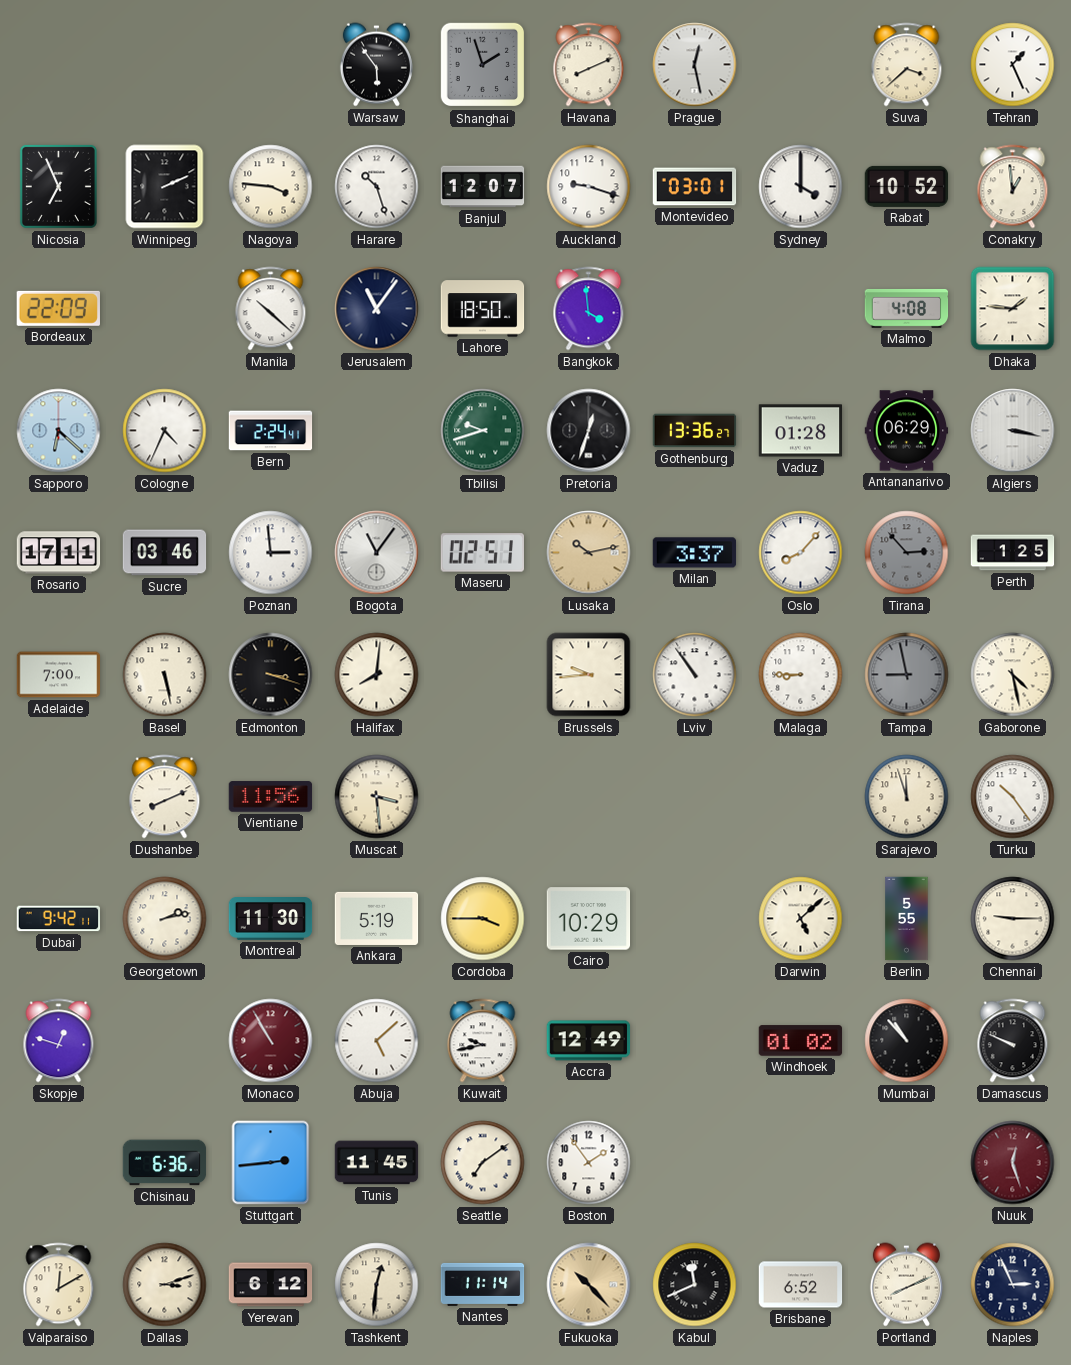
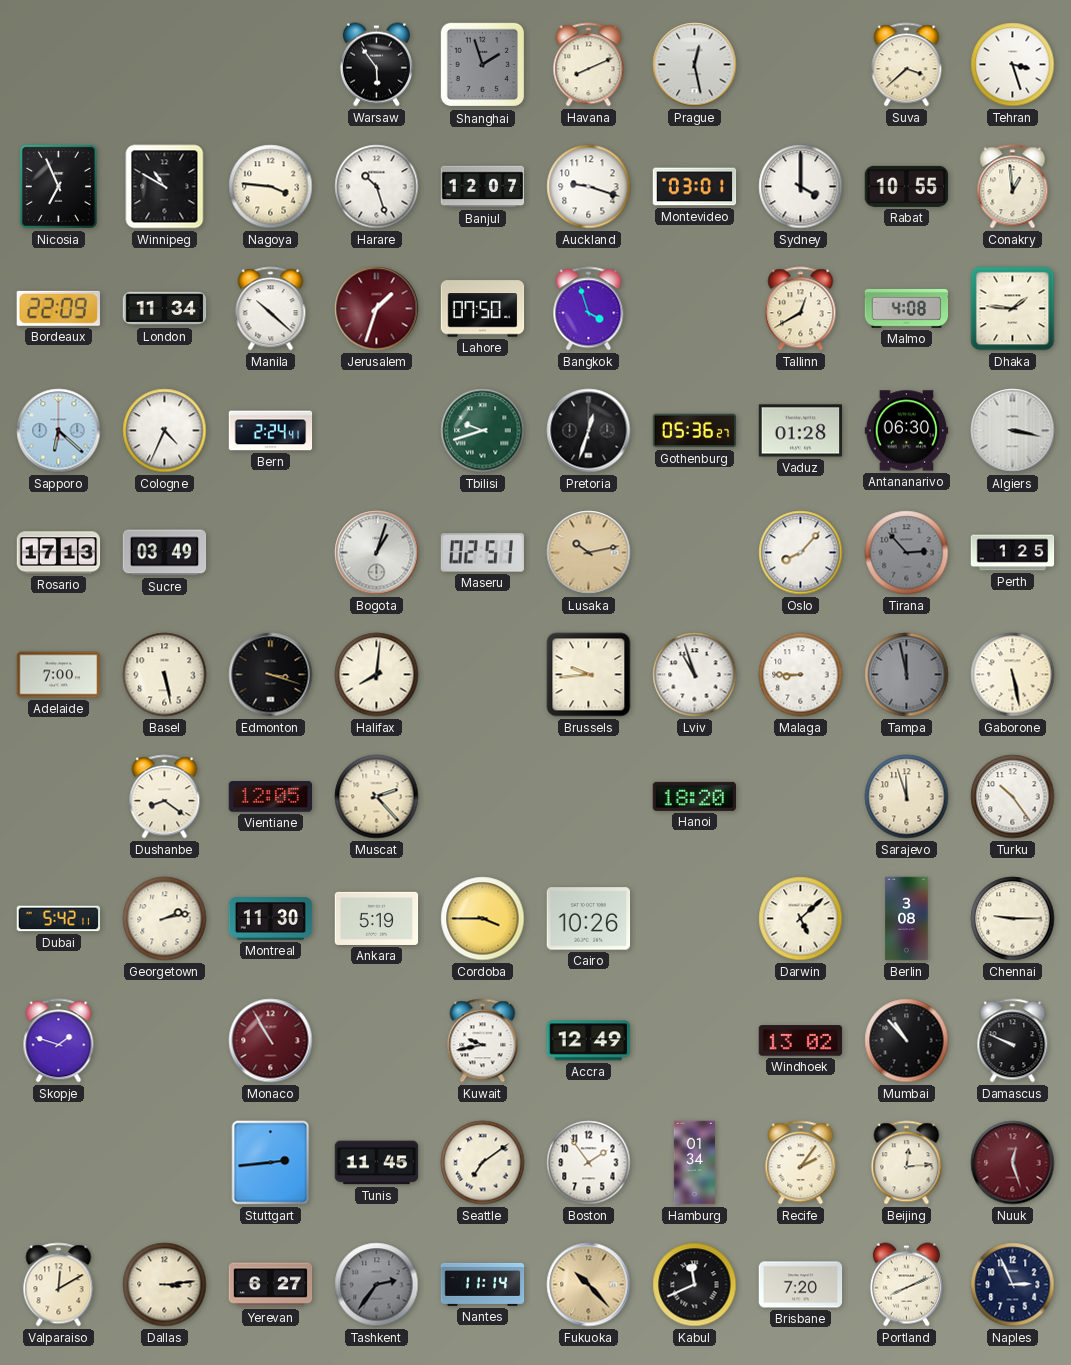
Tehran: 1:26 -> 3:27
Winnipeg: 2:11 -> 10:50
Rabat: 10:52 -> 10:55
London: none -> 11:34
Jerusalem: 11:06 -> 1:33
Jerusalem dial: navy -> burgundy
Lahore: 18:50 -> 07:50
Bangkok: 3:59 -> 3:57
Tallinn: none -> 12:40
Gothenburg: 13:36 -> 05:36
Antananarivo: 06:29 -> 06:30
Rosario: 17:11 -> 17:13
Sucre: 03:46 -> 03:49
Poznan: 2:59 -> none
Bogota: 11:06 -> 1:03
Milan: 3:37 -> none
Lviv: 10:54 -> 10:57
Tampa: 8:58 -> 11:58
Gaborone: 4:28 -> 5:28
Dushanbe: 8:11 -> 8:21
Vientiane: 11:56 -> 12:05
Muscat: 3:29 -> 2:23
Hanoi: none -> 18:20
Dubai: 9:42 -> 5:42
Cairo: 10:29 -> 10:26
Berlin: 5:55 -> 3:08
Skopje: 12:48 -> 1:48
Abuja: 5:08 -> none
Windhoek: 01:02 -> 13:02
Chisinau: 6:36 -> none
Hamburg: none -> 01:34
Recife: none -> 2:06
Beijing: none -> 12:14
Dallas: 3:12 -> 3:14
Yerevan: 6:12 -> 6:27
Tashkent: 12:31 -> 2:36
Tashkent dial: cream -> grey
Brisbane: 6:52 -> 7:20
